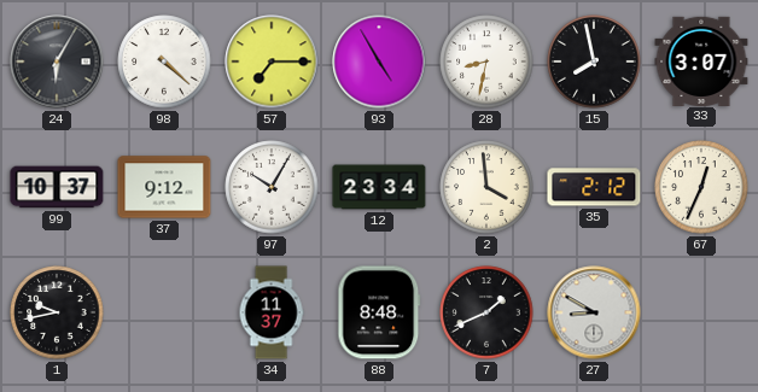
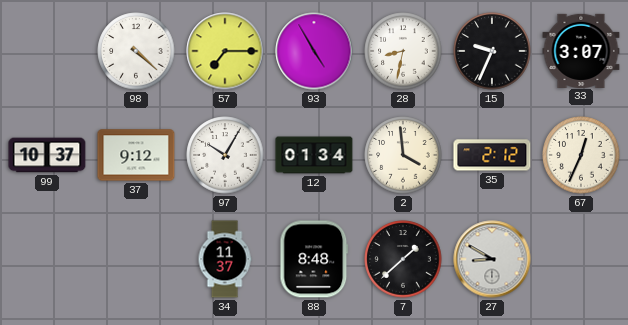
24: 6:05 -> none
15: 7:58 -> 9:34
12: 23:34 -> 01:34
1: 9:43 -> none
7: 1:41 -> 1:38
